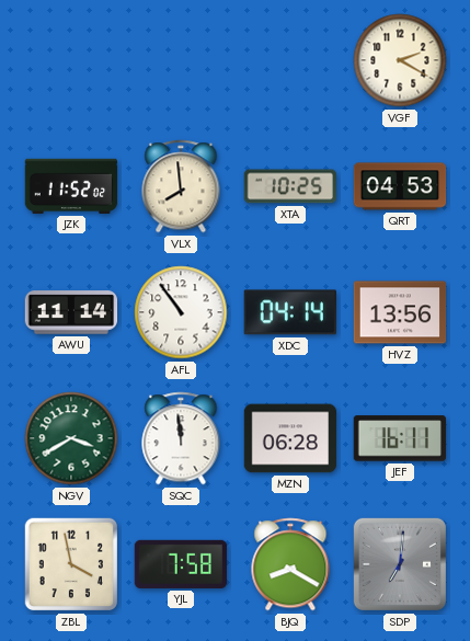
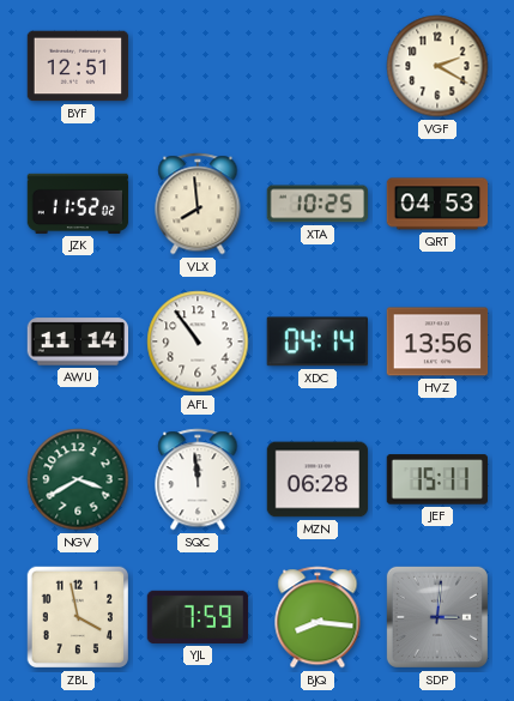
BYF: none -> 12:51
JEF: 16:11 -> 15:11
YJL: 7:58 -> 7:59
BJQ: 8:20 -> 8:16
SDP: 7:01 -> 3:01
